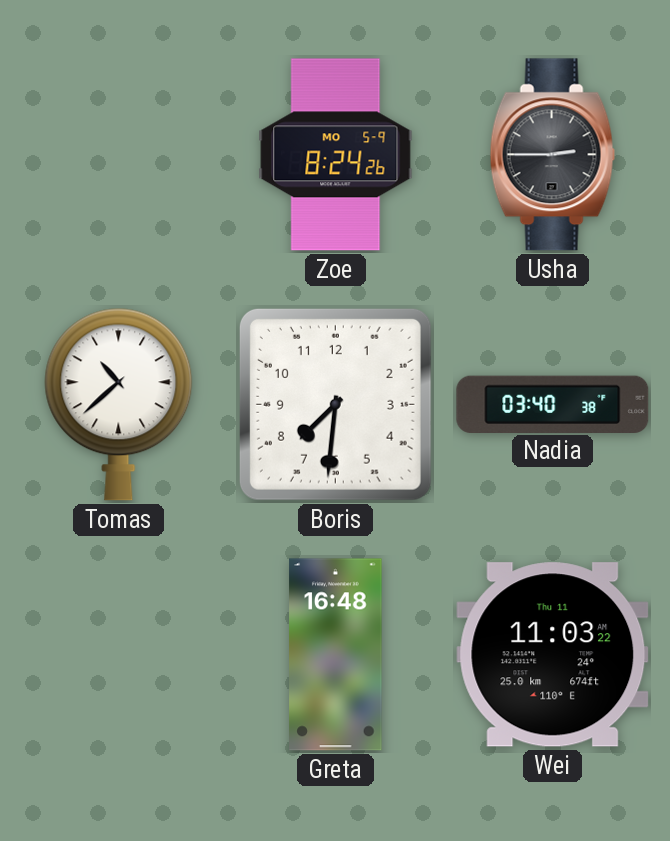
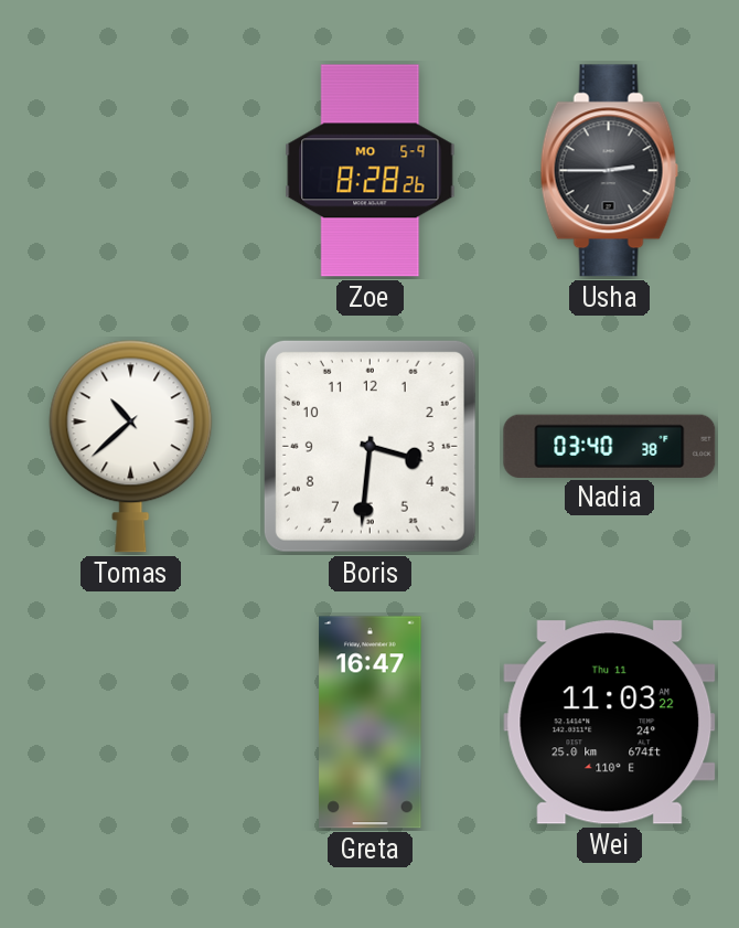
Zoe: 8:24 -> 8:28
Boris: 7:31 -> 3:31
Greta: 16:48 -> 16:47
